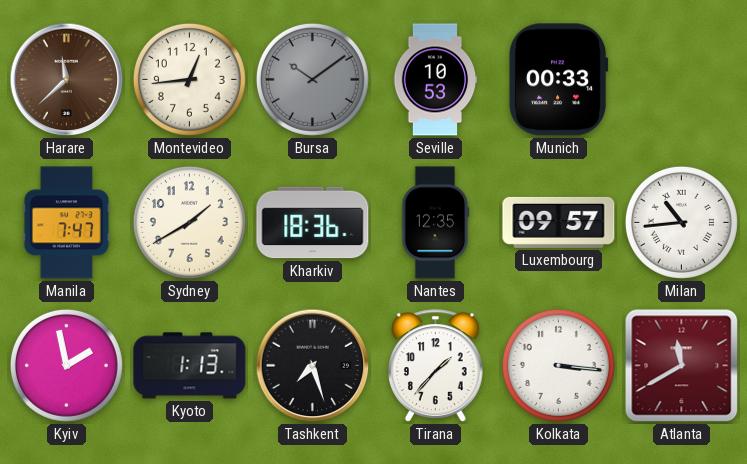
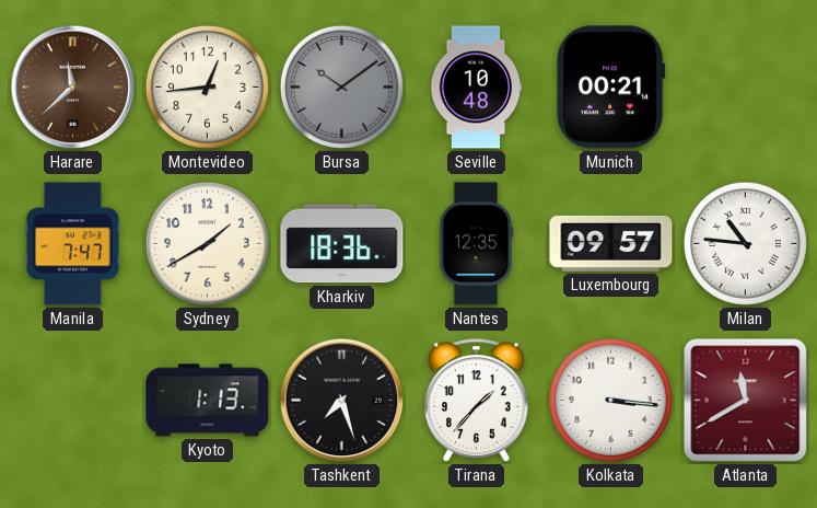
Seville: 10:53 -> 10:48
Munich: 00:33 -> 00:21
Milan: 10:44 -> 10:46
Kyiv: 1:58 -> none
